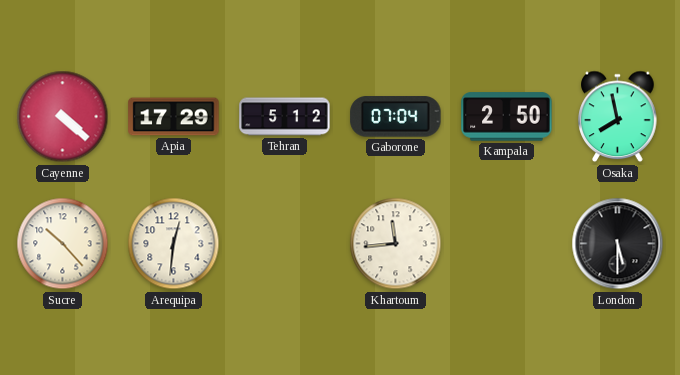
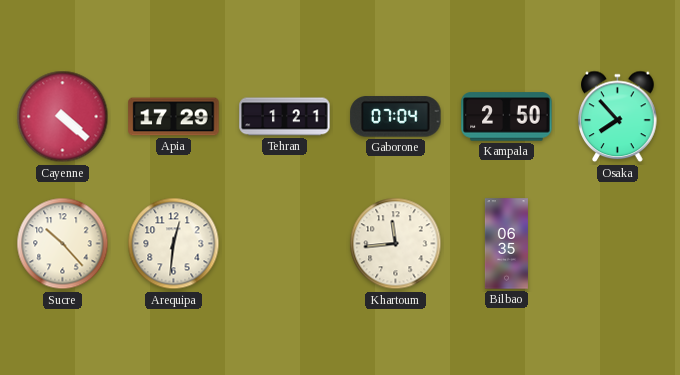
Tehran: 5:12 -> 1:21
Osaka: 7:58 -> 7:53
Bilbao: none -> 06:35
London: 5:30 -> none
